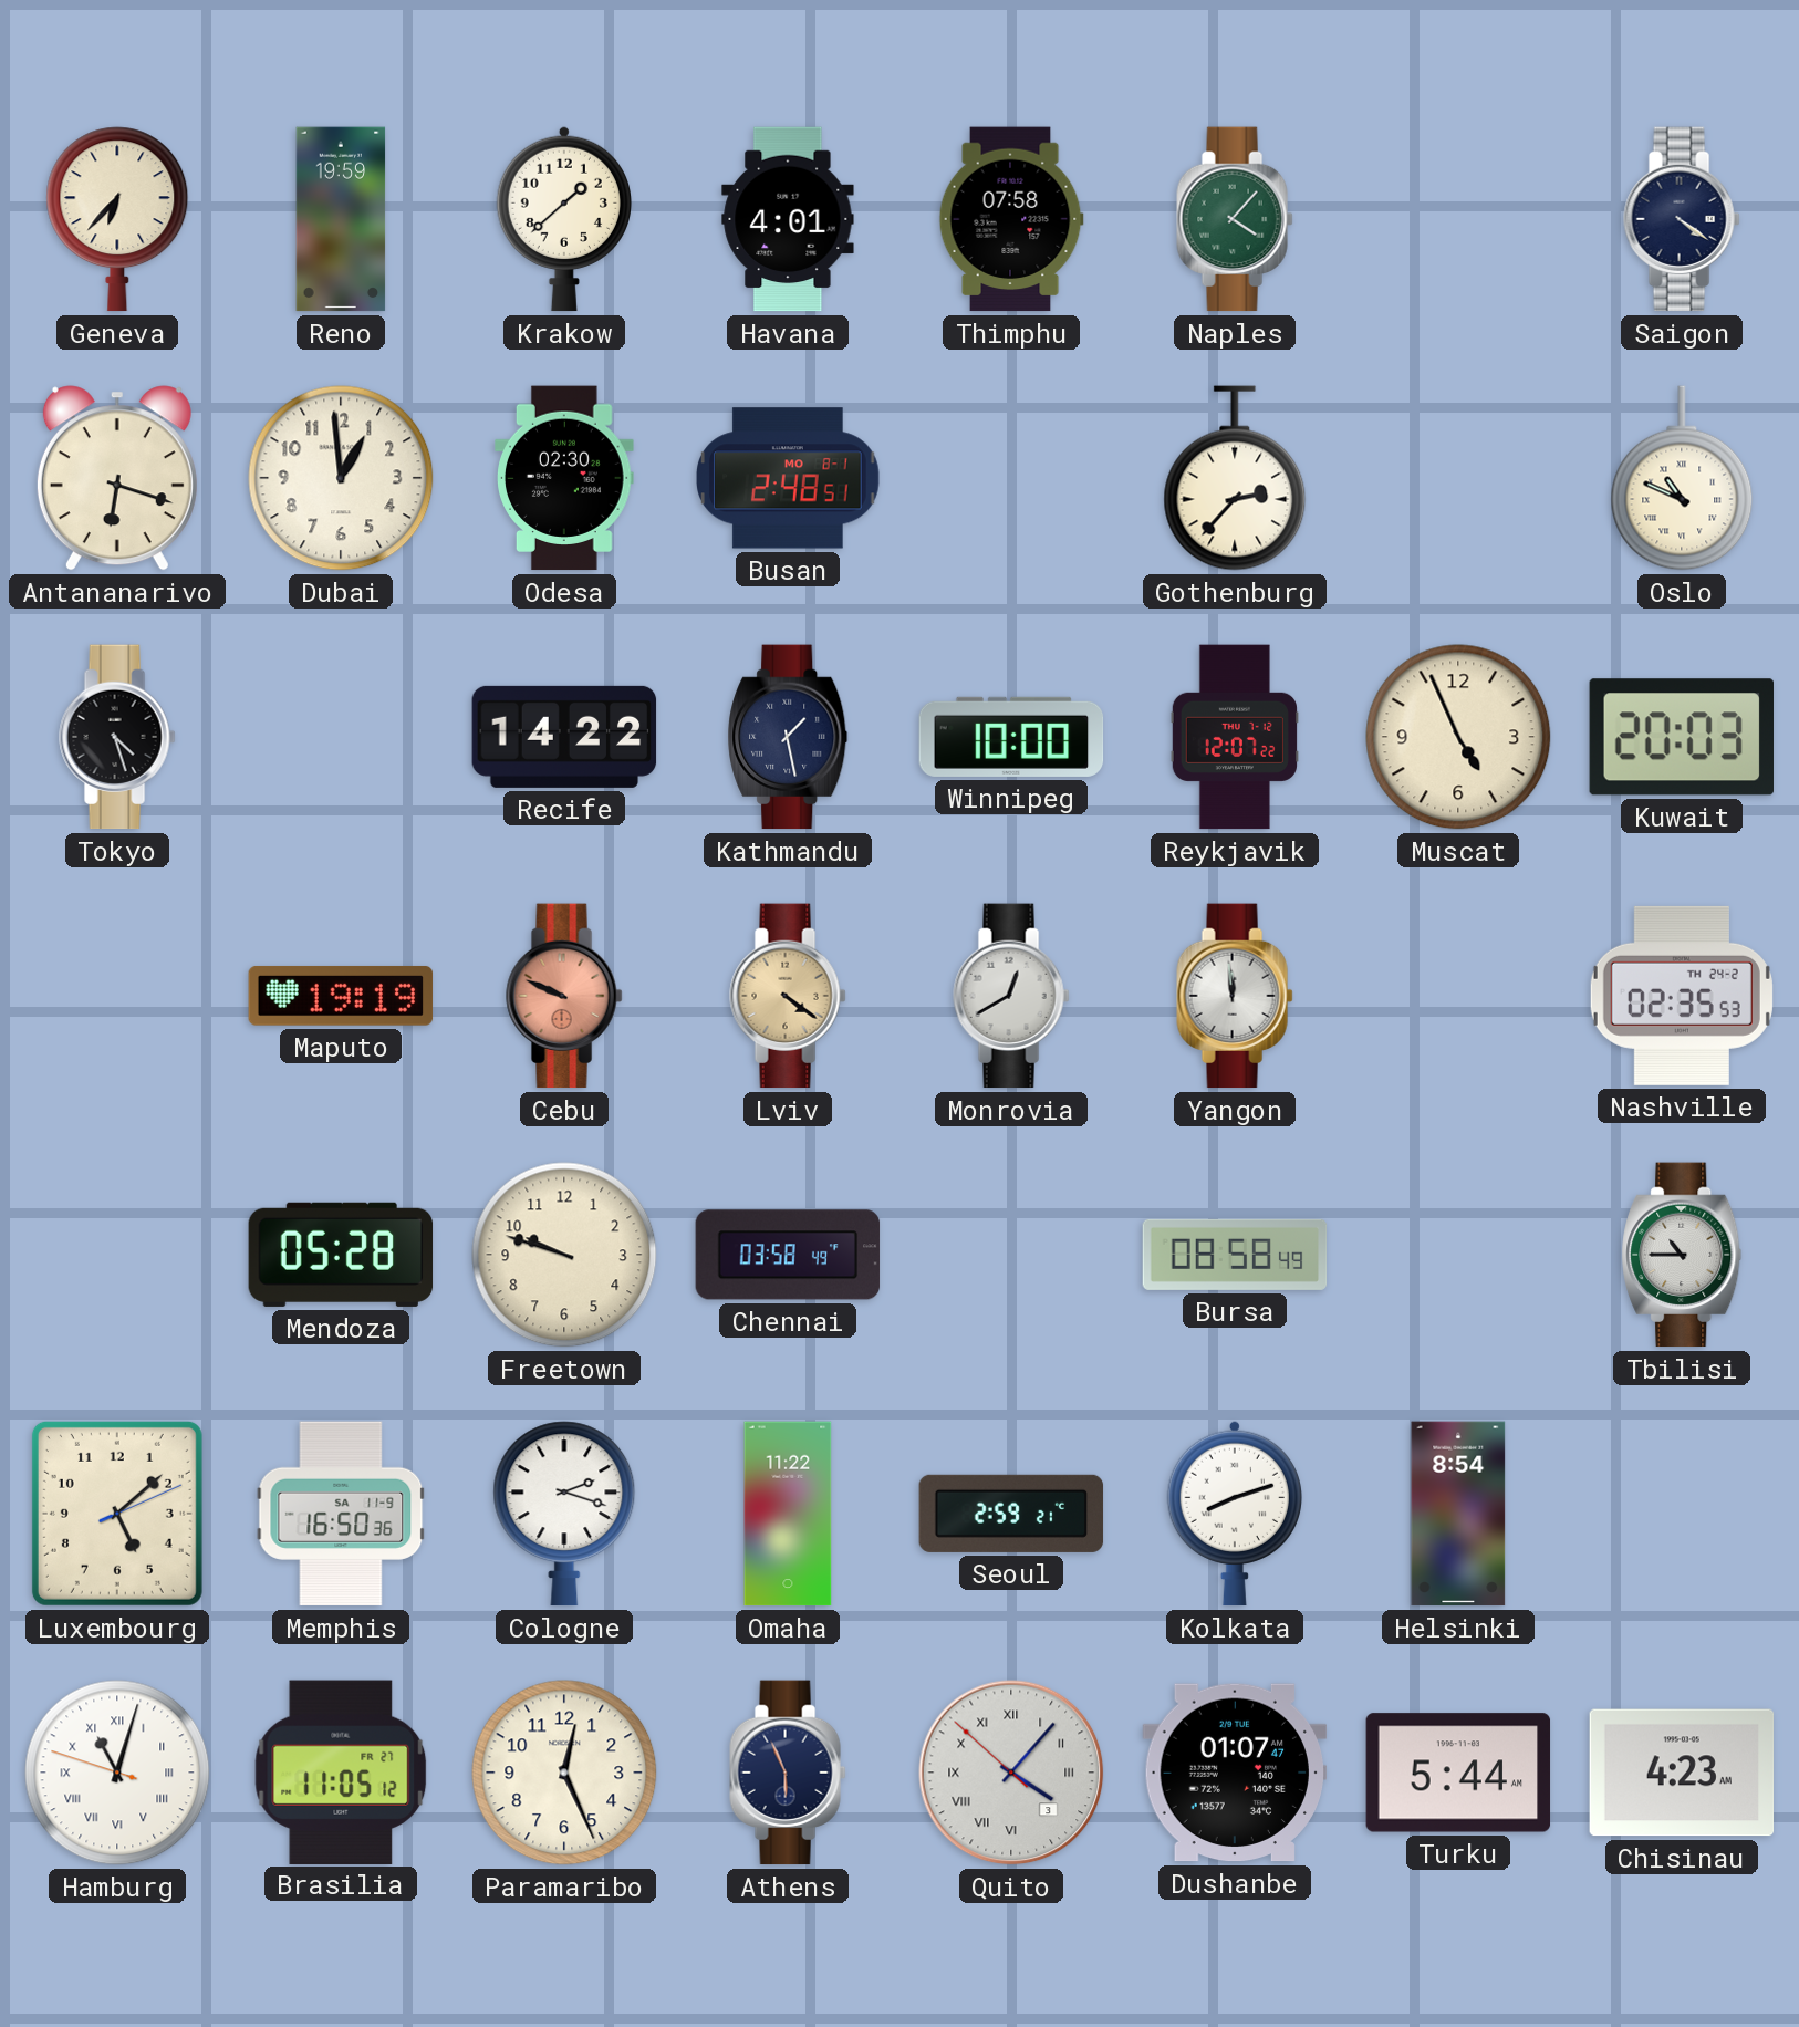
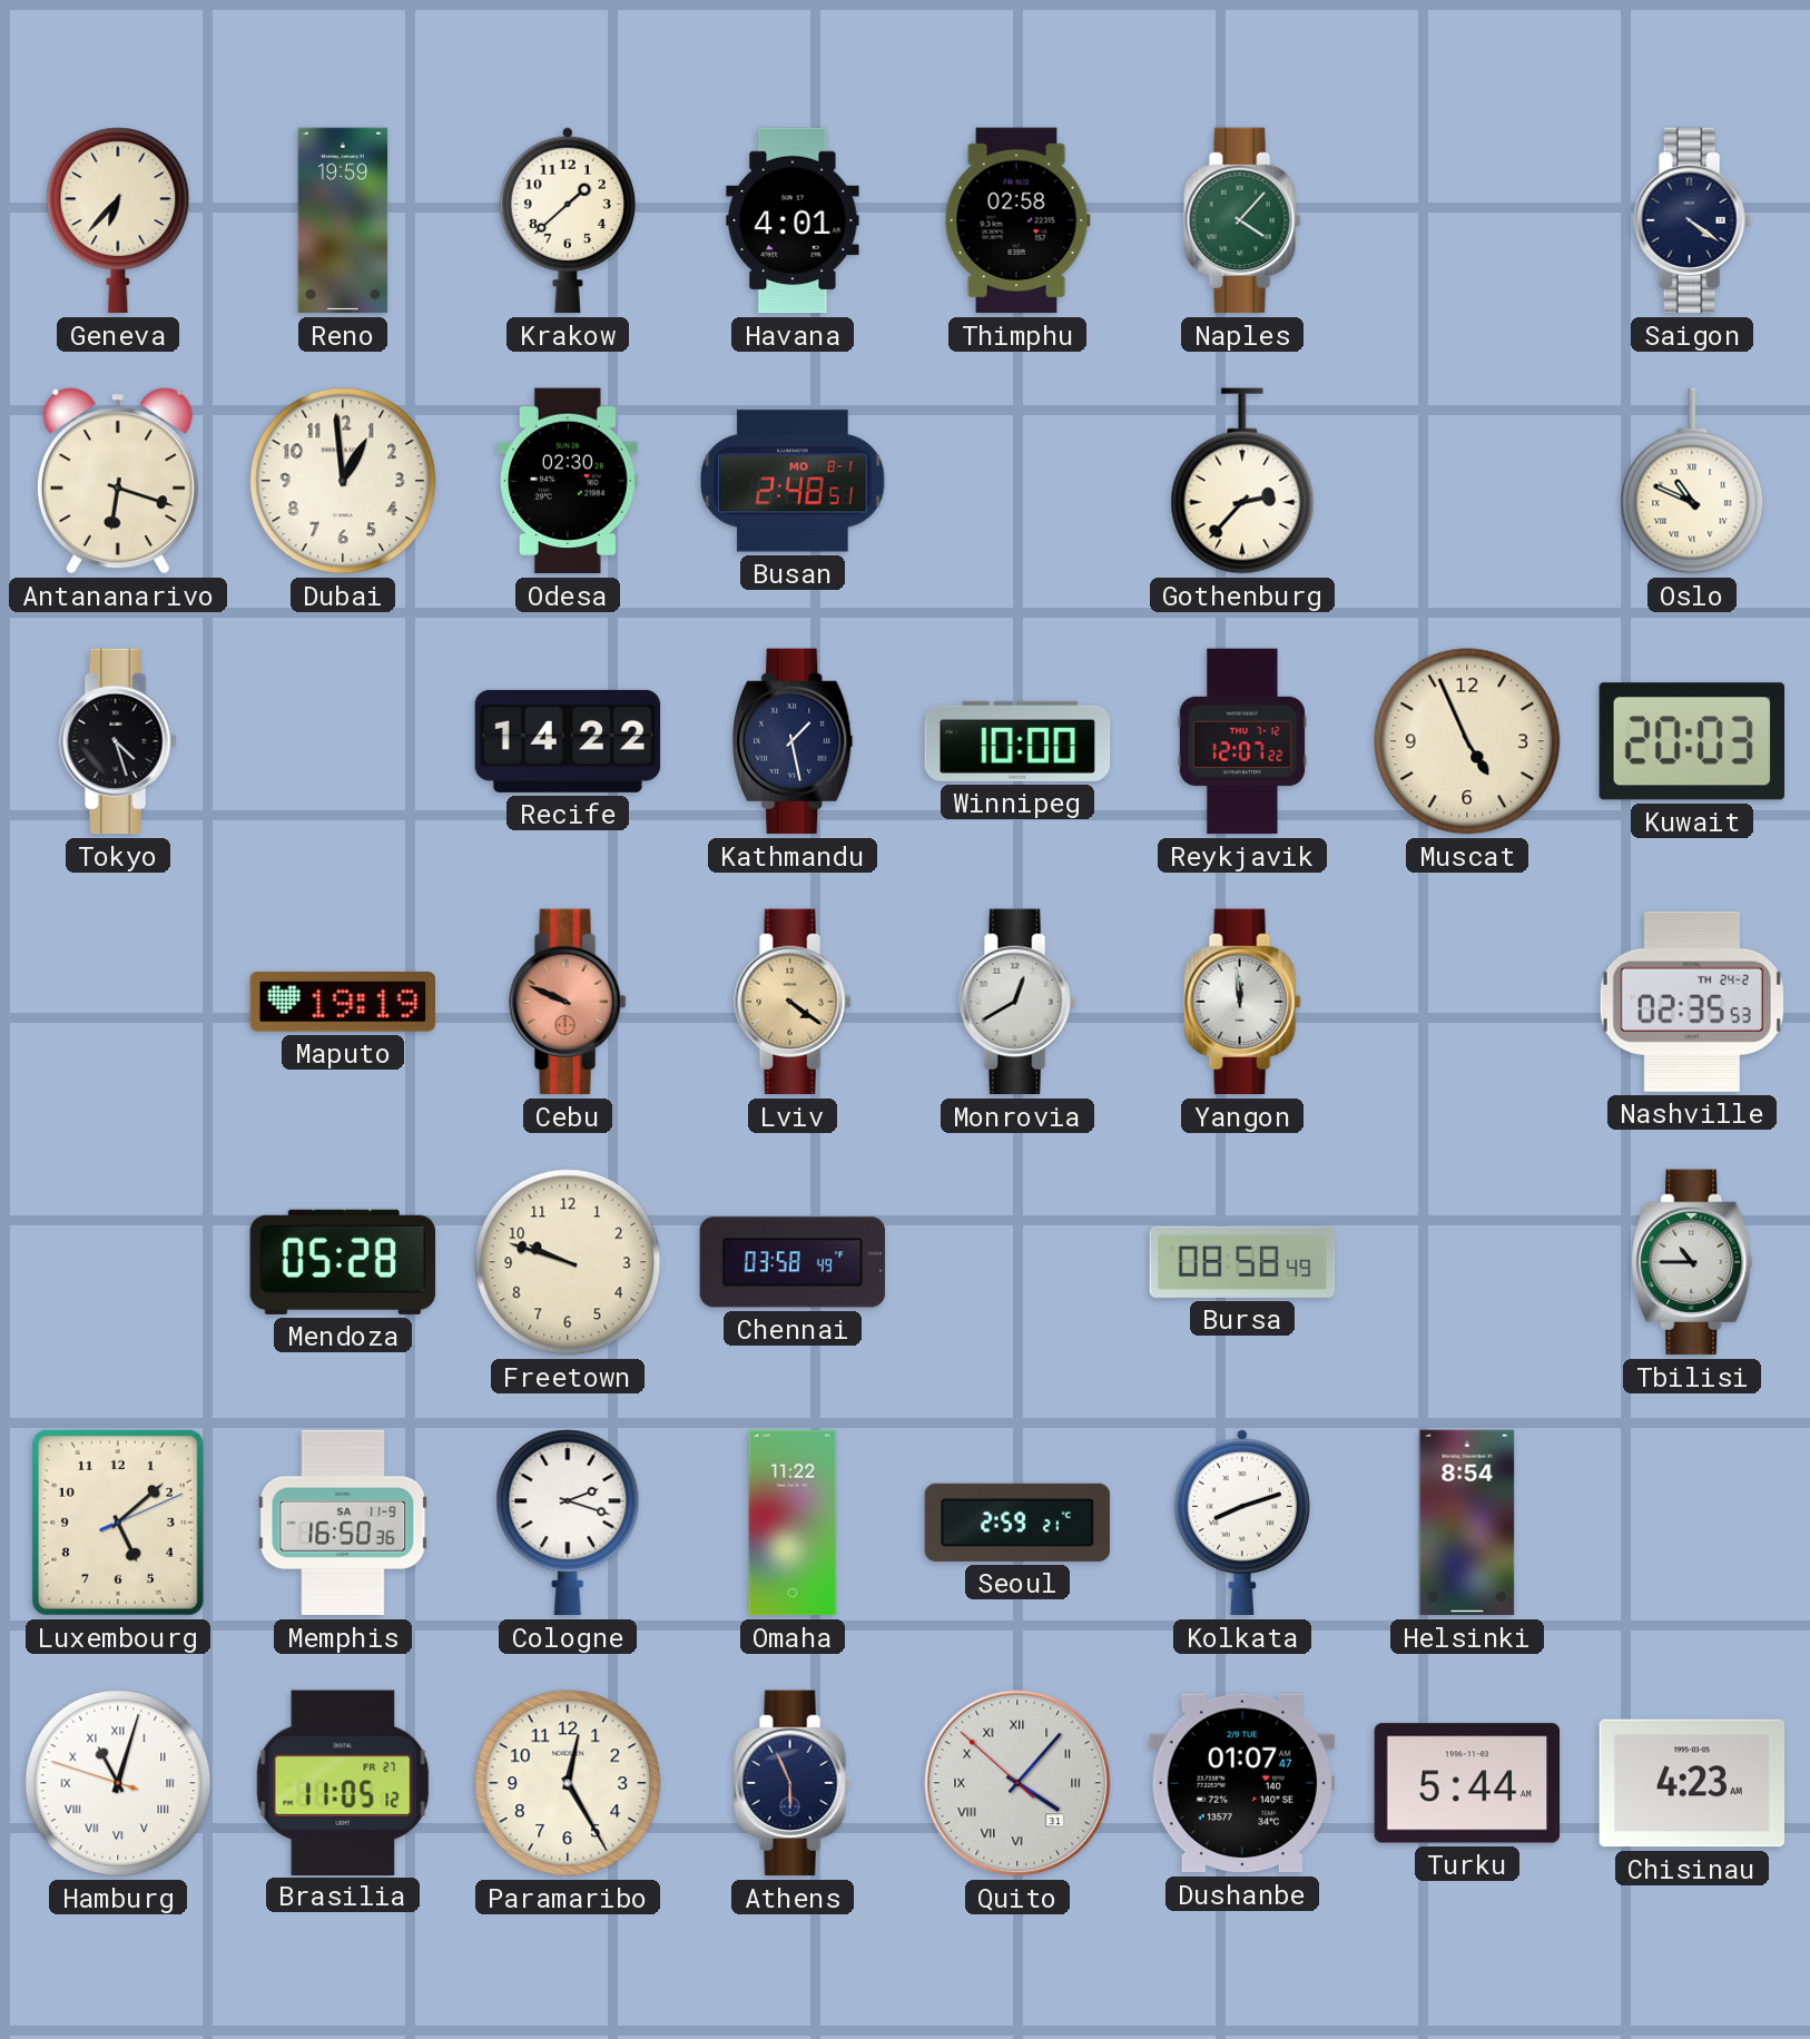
Thimphu: 07:58 -> 02:58
Paramaribo: 12:26 -> 12:25
Quito date: 3 -> 31
